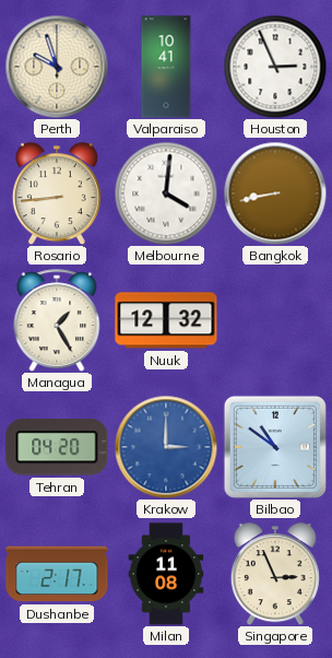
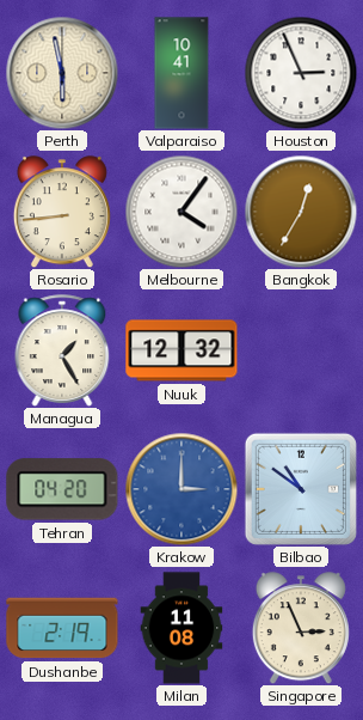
Perth: 9:57 -> 5:58
Melbourne: 4:01 -> 4:06
Bangkok: 8:43 -> 12:35
Dushanbe: 2:17 -> 2:19
